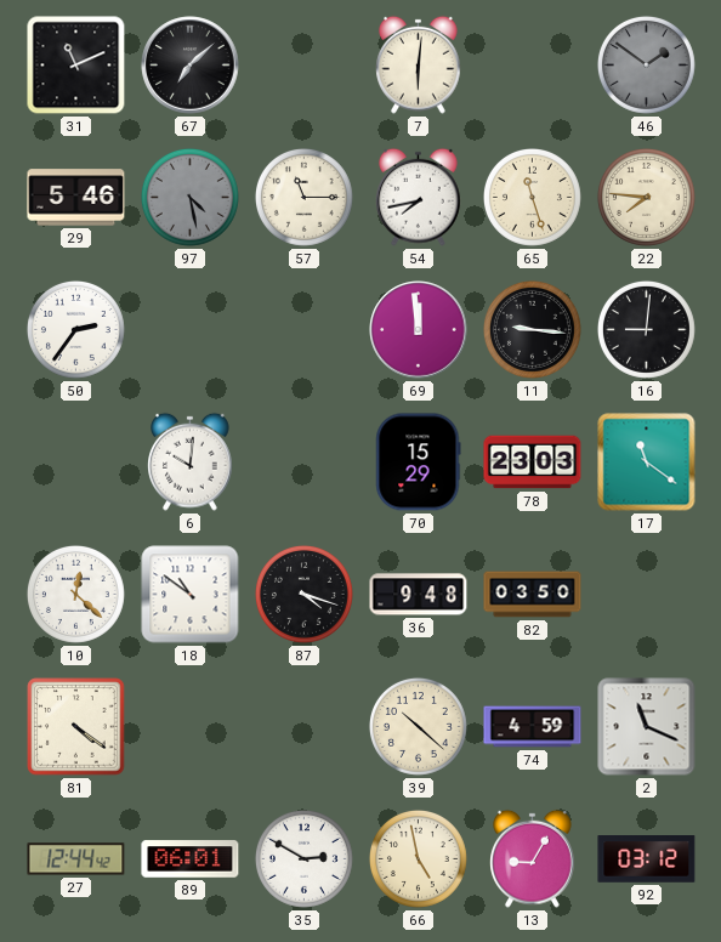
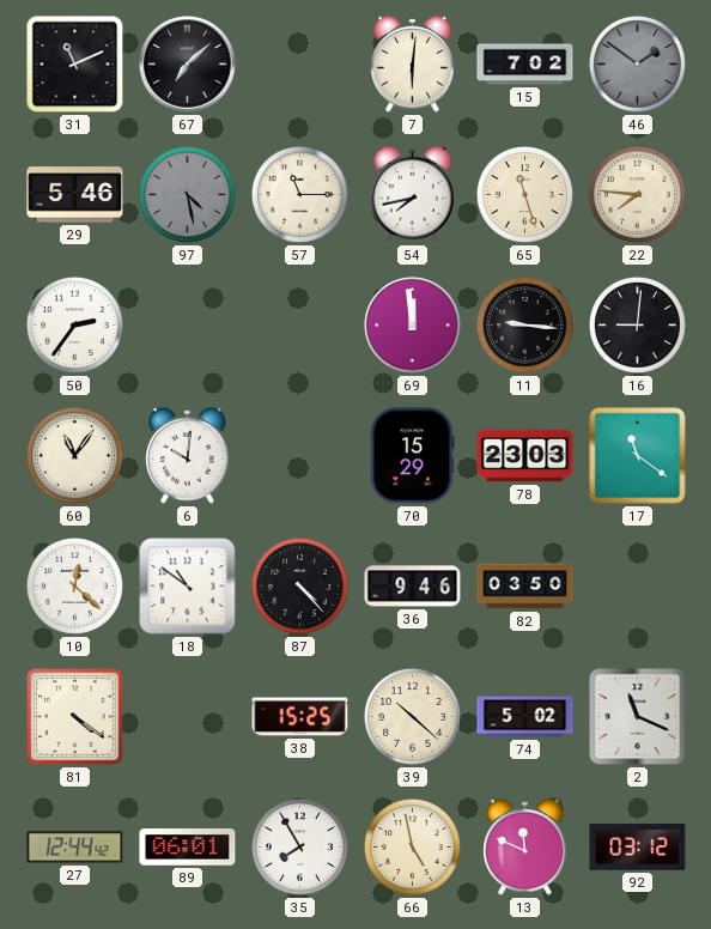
15: none -> 7:02
60: none -> 11:06
87: 4:18 -> 4:23
36: 9:48 -> 9:46
38: none -> 15:25
74: 4:59 -> 5:02
35: 2:50 -> 7:55
13: 9:05 -> 11:49
